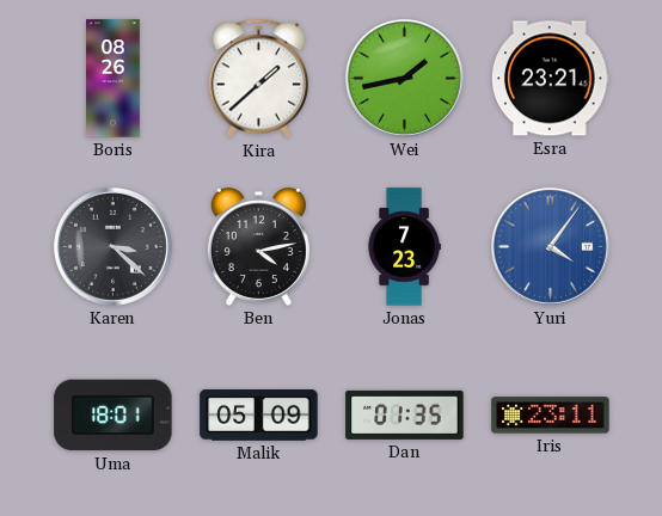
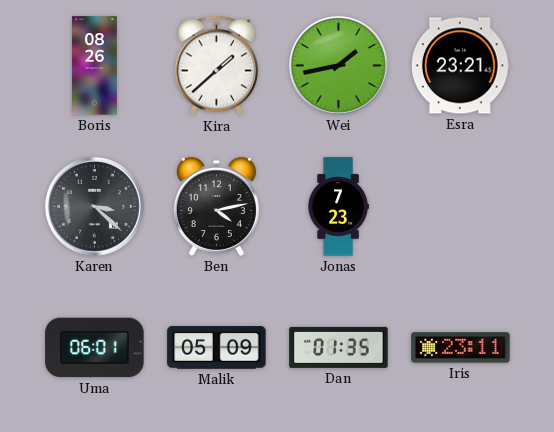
Yuri: 4:06 -> none
Uma: 18:01 -> 06:01
